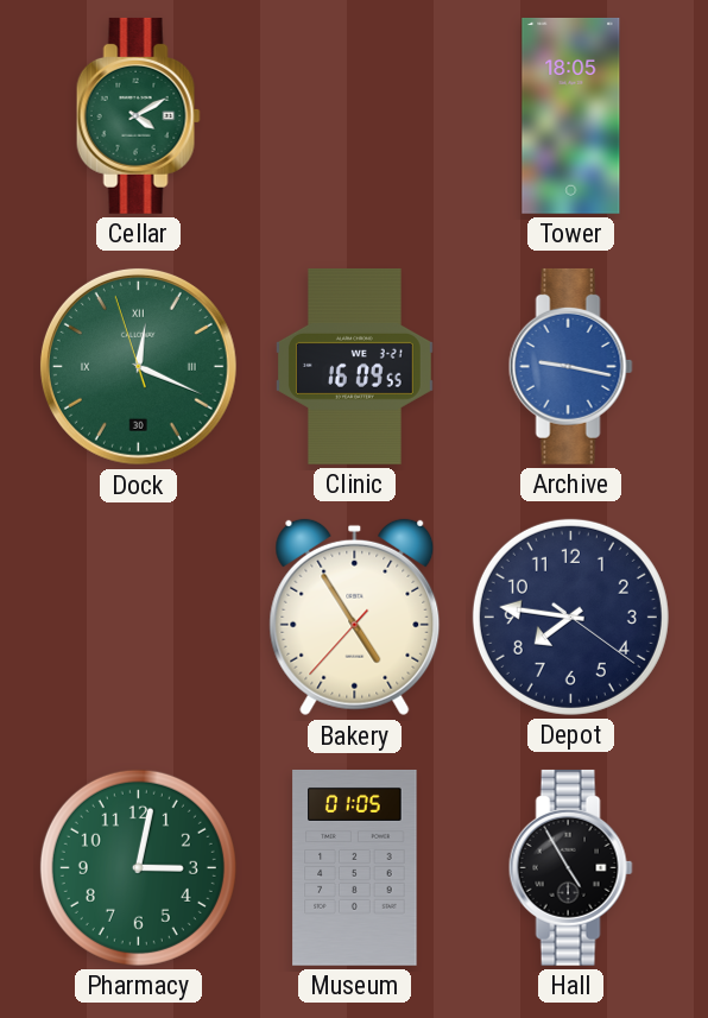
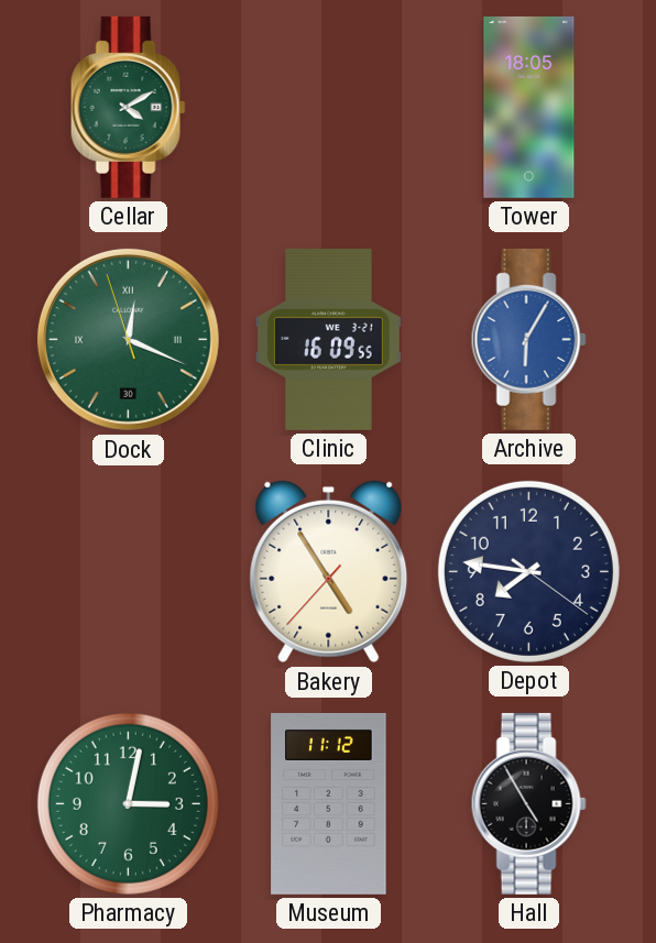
Archive: 9:17 -> 6:05
Museum: 01:05 -> 11:12
